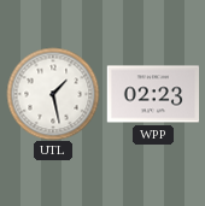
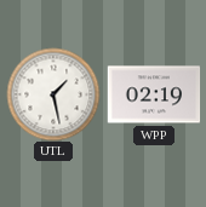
WPP: 02:23 -> 02:19
